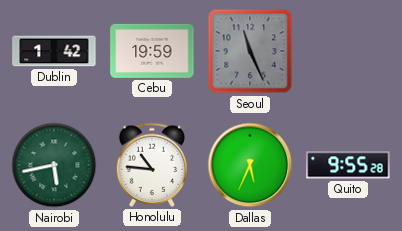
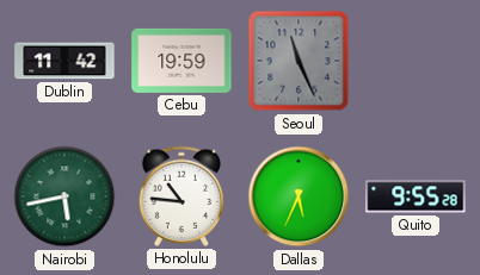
Dublin: 1:42 -> 11:42
